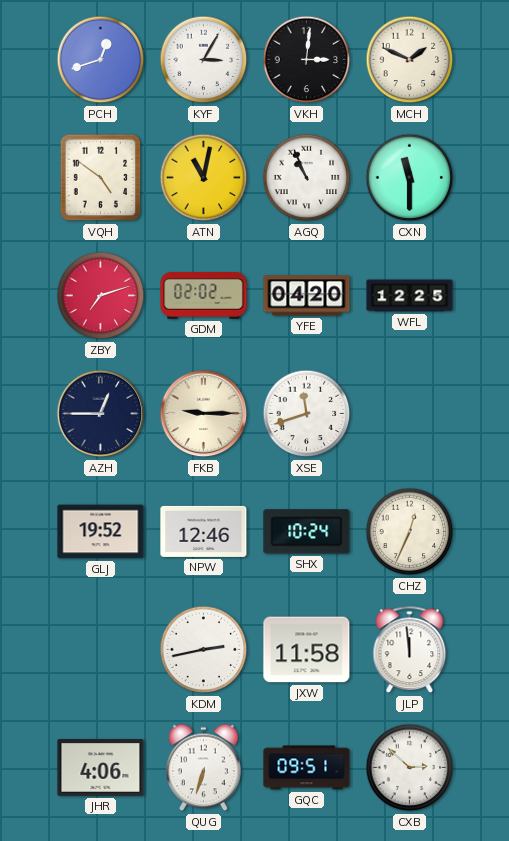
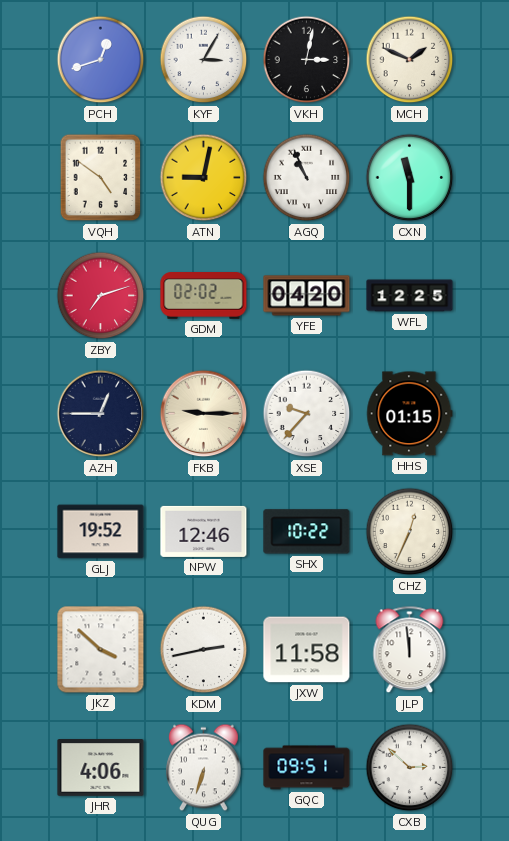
VKH: 3:01 -> 3:02
ATN: 11:02 -> 9:02
XSE: 11:42 -> 9:37
HHS: none -> 01:15
SHX: 10:24 -> 10:22
JKZ: none -> 3:52
